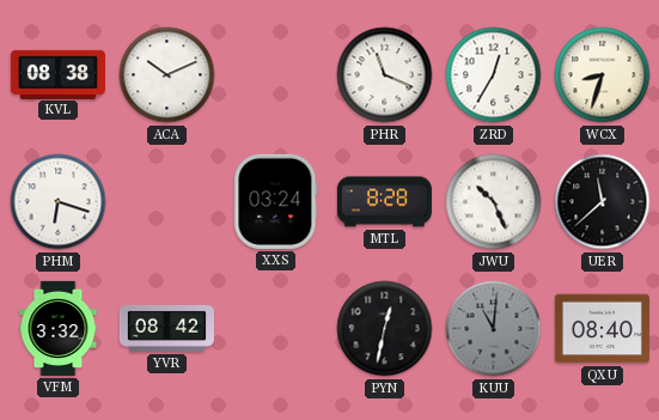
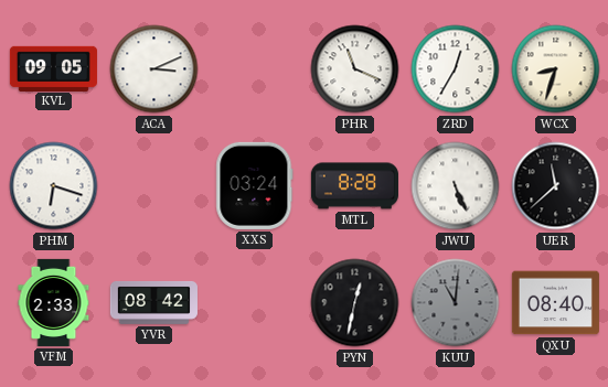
KVL: 08:38 -> 09:05
ACA: 10:11 -> 3:11
JWU: 10:26 -> 5:26
VFM: 3:32 -> 2:33
